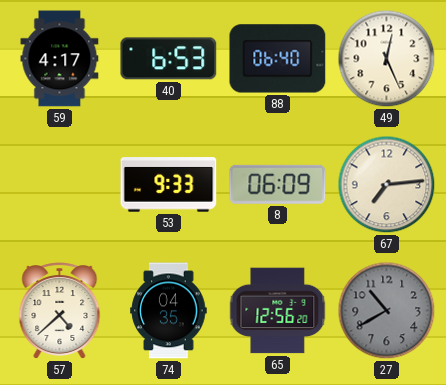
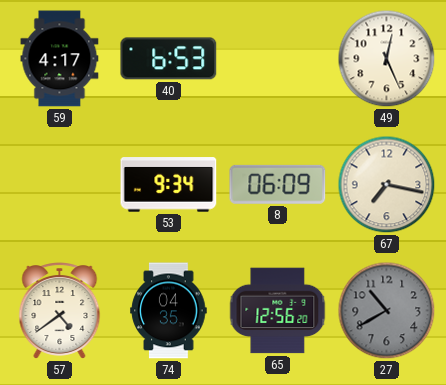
88: 06:40 -> none
53: 9:33 -> 9:34
67: 7:14 -> 7:17
57: 4:38 -> 4:39
